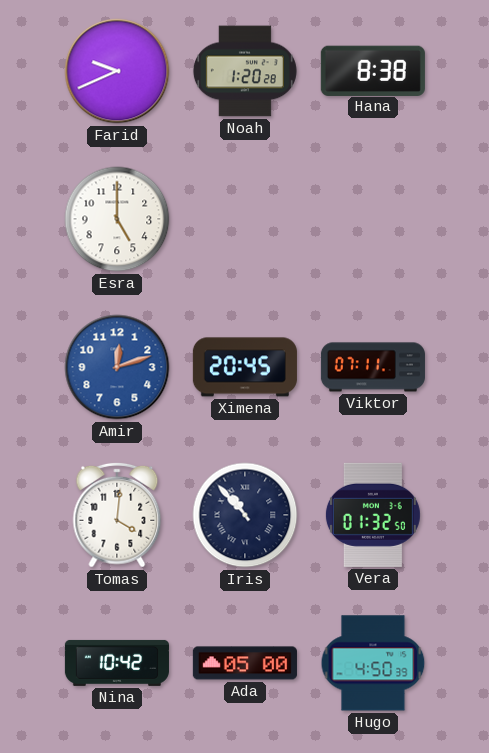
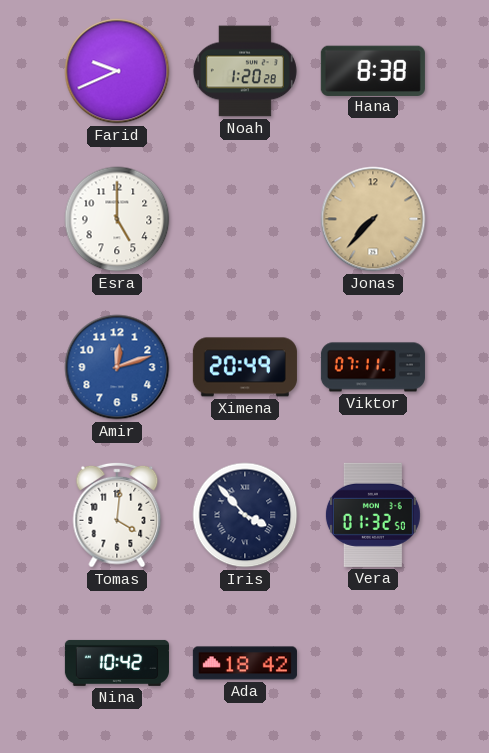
Jonas: none -> 7:37
Ximena: 20:45 -> 20:49
Iris: 10:53 -> 3:53
Ada: 05:00 -> 18:42
Hugo: 4:50 -> none
